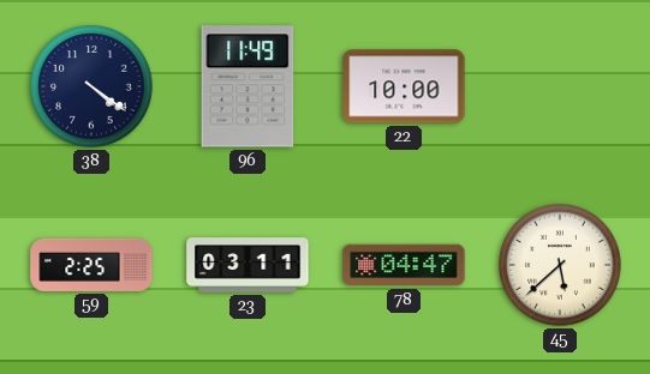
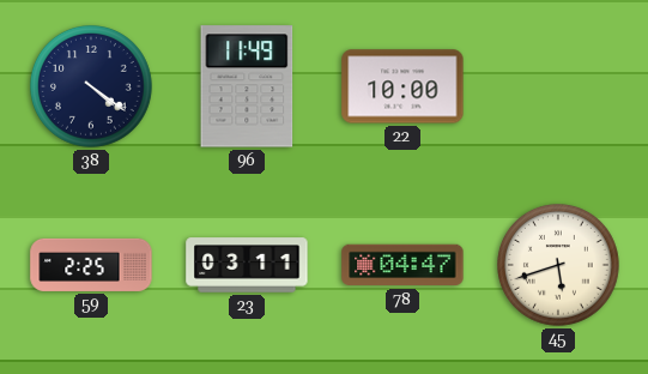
45: 5:38 -> 5:42
